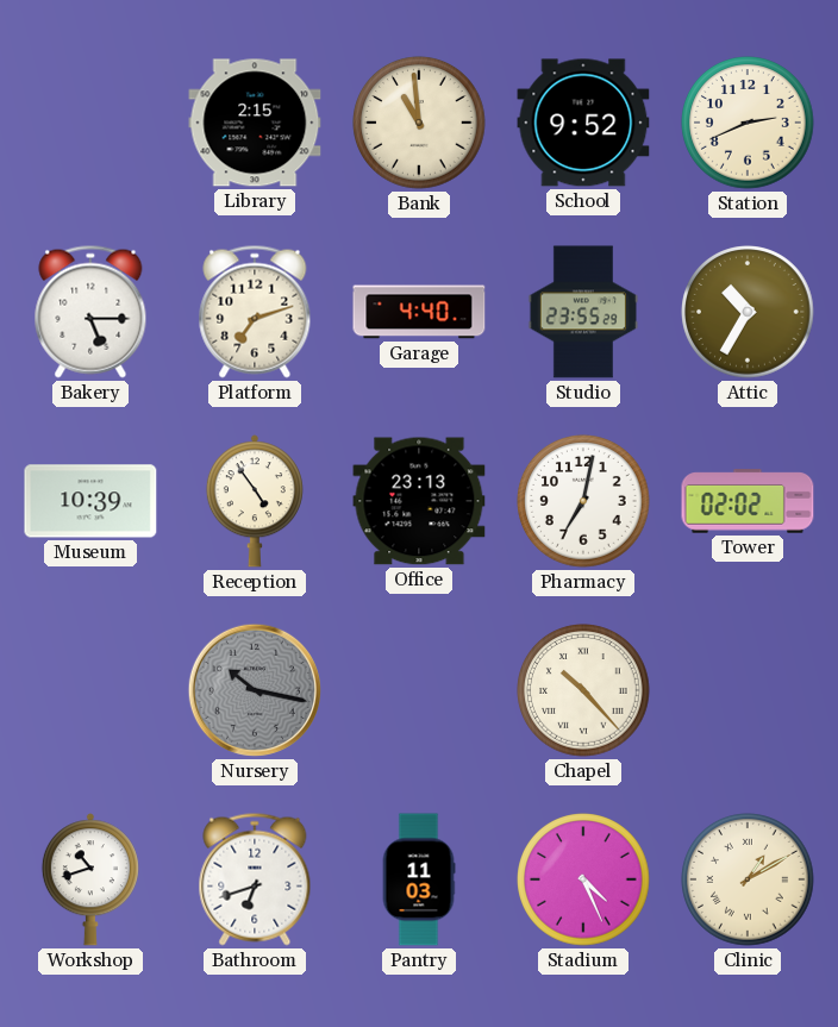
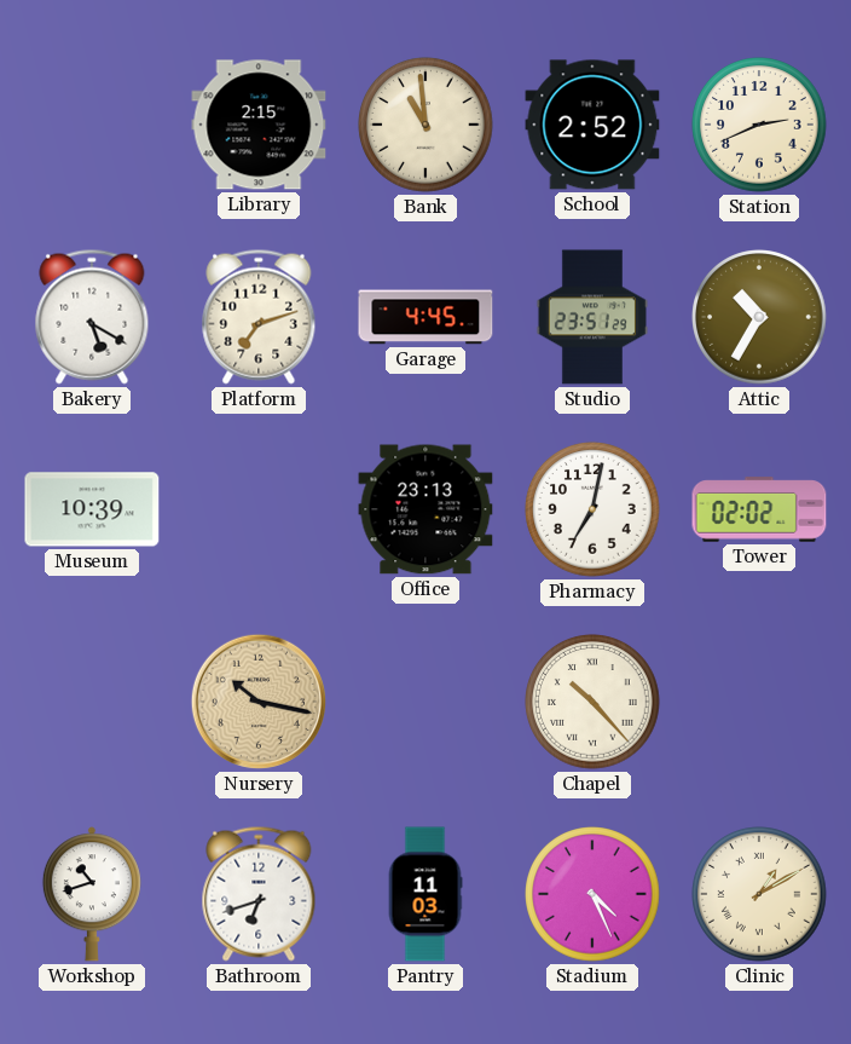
School: 9:52 -> 2:52
Bakery: 5:15 -> 5:20
Garage: 4:40 -> 4:45
Studio: 23:55 -> 23:51
Reception: 4:54 -> none
Nursery dial: grey -> champagne
